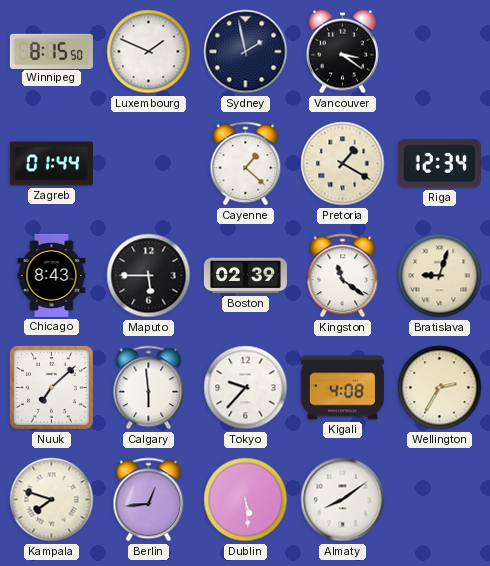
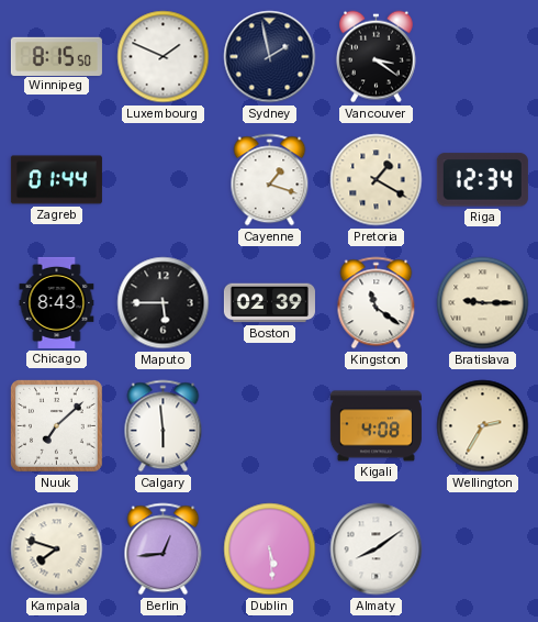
Cayenne: 1:22 -> 1:18
Bratislava: 9:03 -> 9:15
Tokyo: 9:37 -> none
